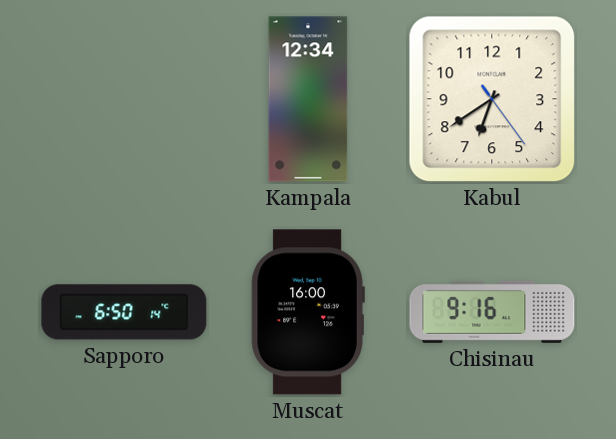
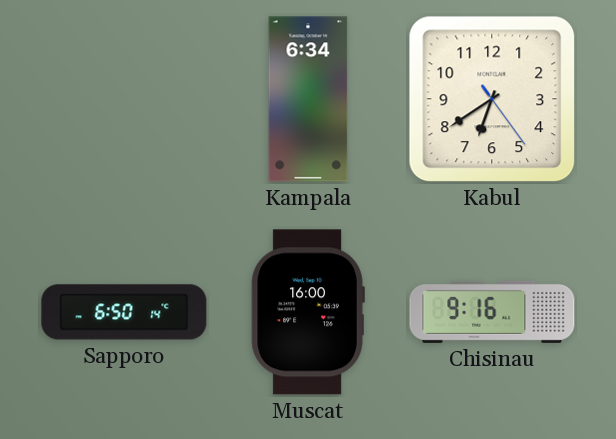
Kampala: 12:34 -> 6:34
